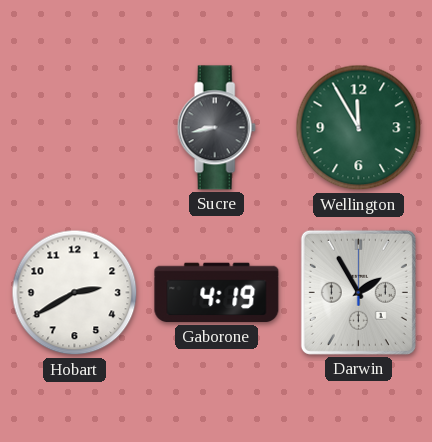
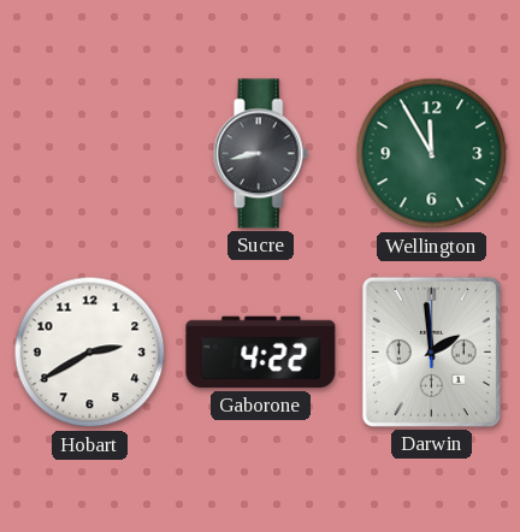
Gaborone: 4:19 -> 4:22
Darwin: 1:55 -> 1:59
